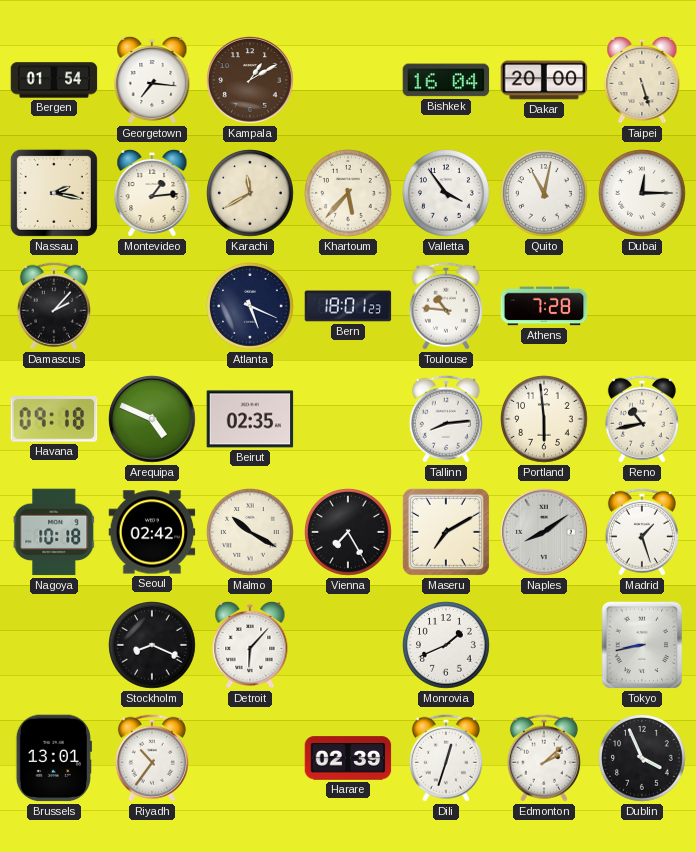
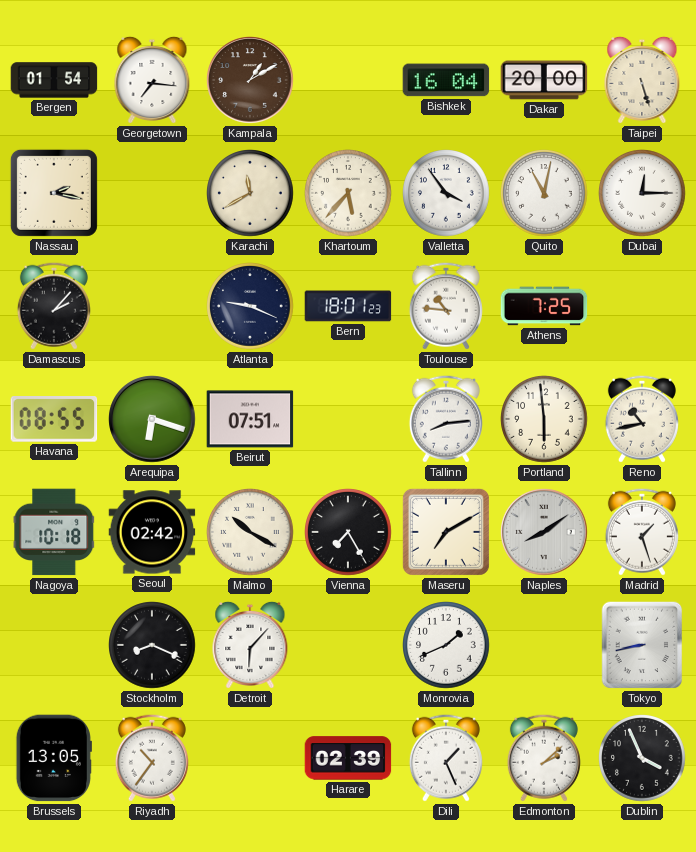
Montevideo: 1:14 -> none
Atlanta: 5:19 -> 9:19
Athens: 7:28 -> 7:25
Havana: 09:18 -> 08:55
Arequipa: 4:49 -> 6:18
Beirut: 02:35 -> 07:51
Brussels: 13:01 -> 13:05
Dili: 12:33 -> 1:26
